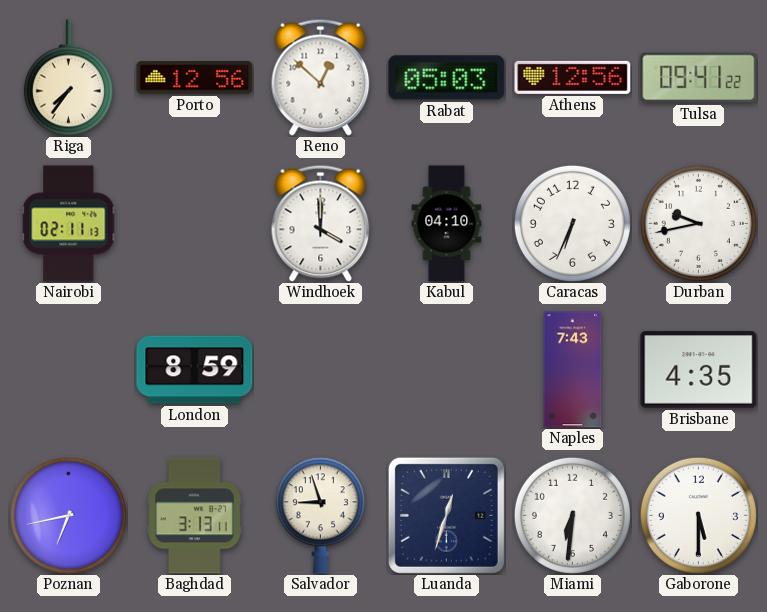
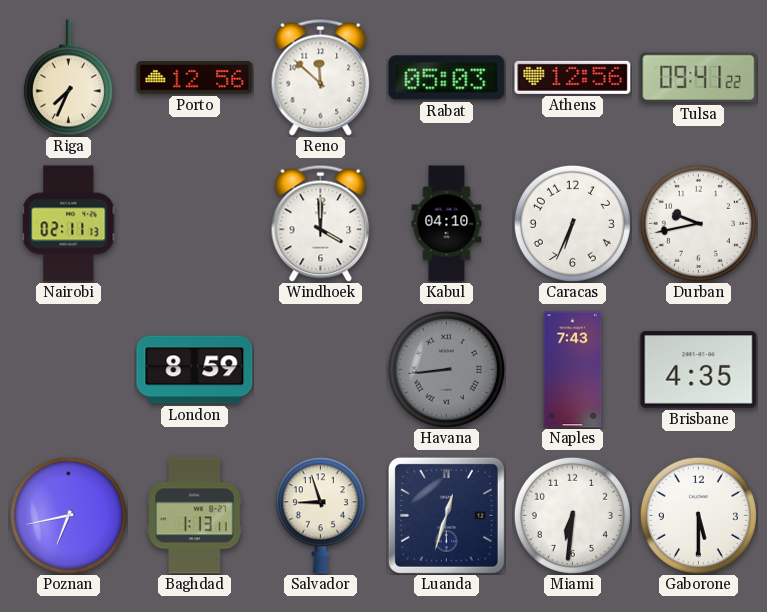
Riga: 7:36 -> 7:34
Reno: 12:52 -> 11:52
Havana: none -> 8:44
Baghdad: 3:13 -> 1:13
